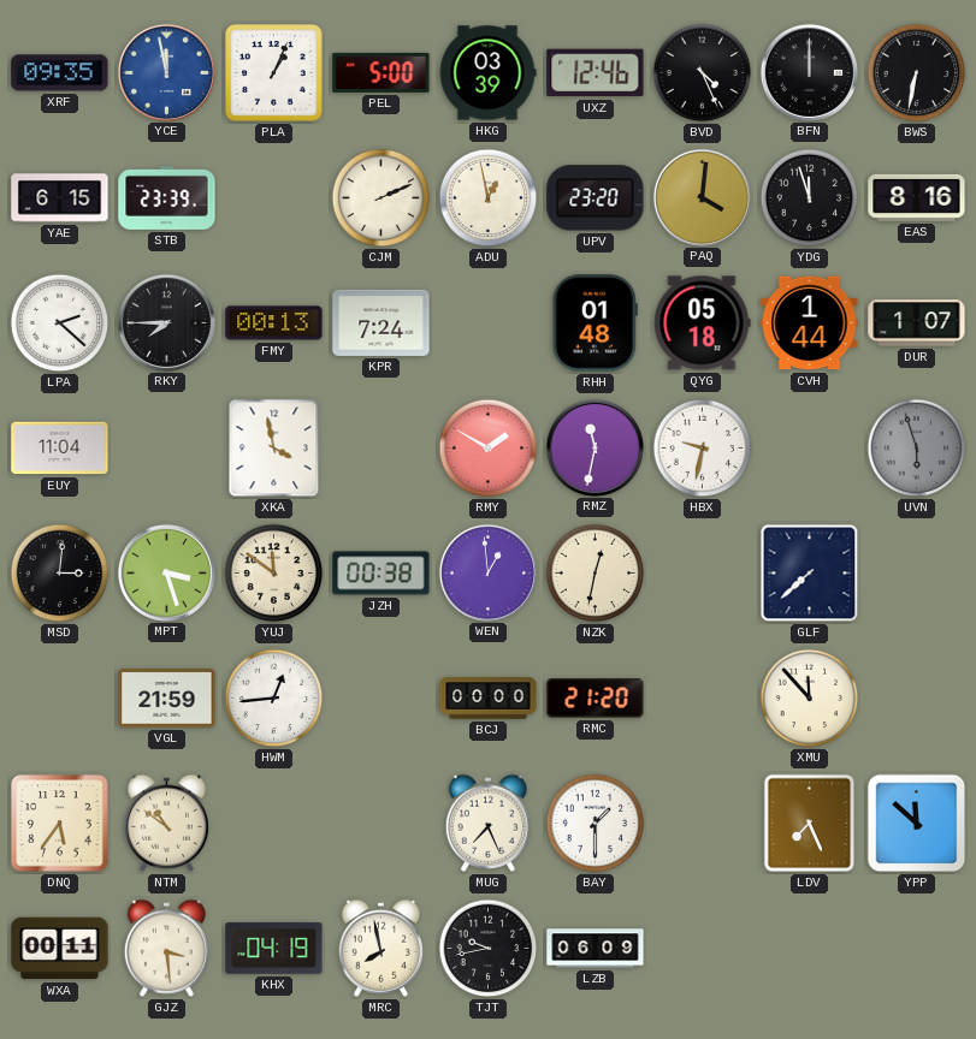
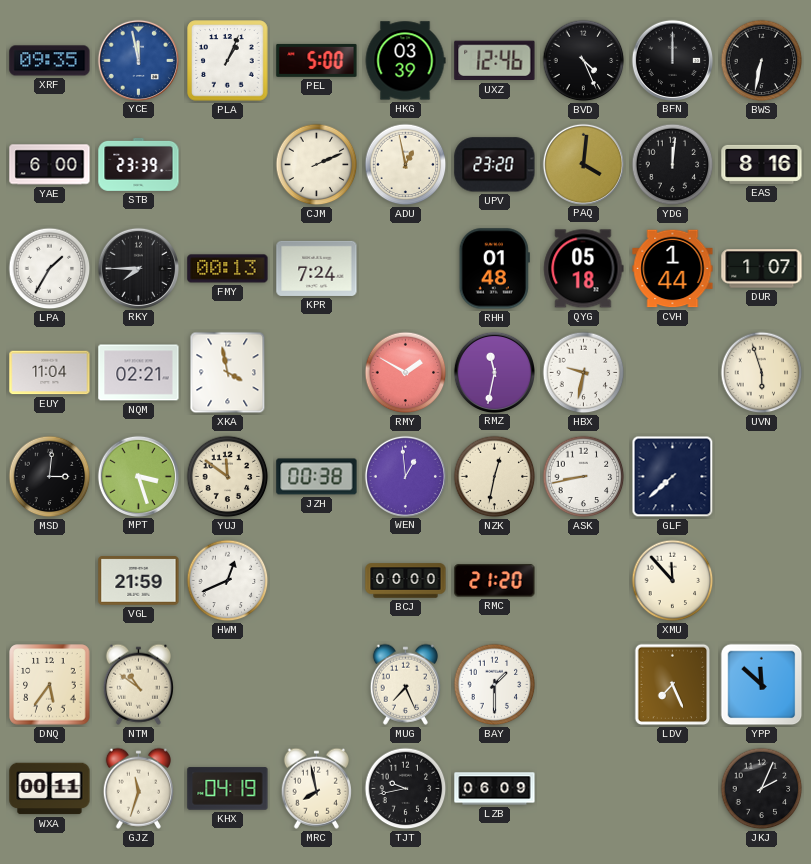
YAE: 6:15 -> 6:00
YDG: 11:57 -> 12:01
LPA: 2:22 -> 1:35
NQM: none -> 02:21
UVN dial: grey -> cream
ASK: none -> 8:43
HWM: 12:44 -> 12:41
GJZ: 3:29 -> 11:33
JKJ: none -> 2:04
